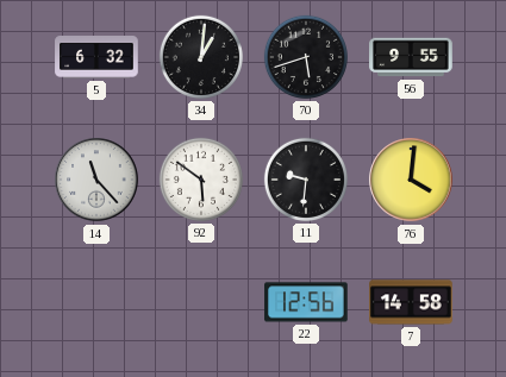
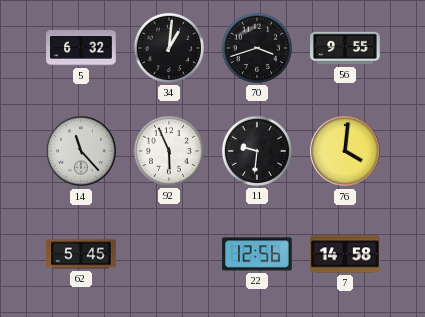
70: 5:42 -> 3:42
92: 5:51 -> 5:56
62: none -> 5:45
